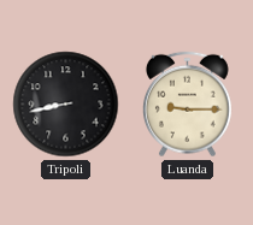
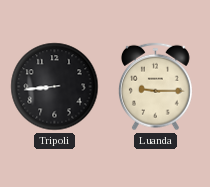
Tripoli: 8:43 -> 8:44
